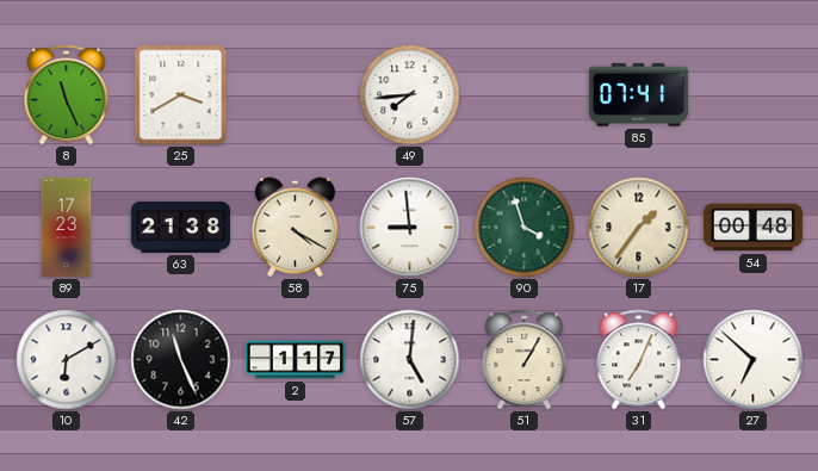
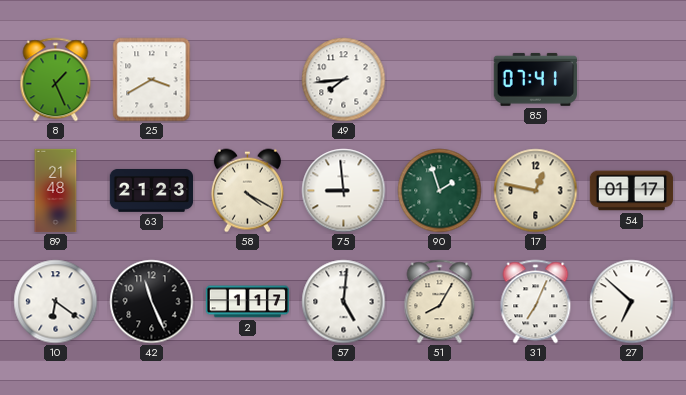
8: 11:26 -> 1:26
89: 17:23 -> 21:48
63: 21:38 -> 21:23
90: 3:57 -> 1:57
17: 1:36 -> 12:47
54: 00:48 -> 01:17
10: 6:10 -> 6:21
51: 1:05 -> 8:05
